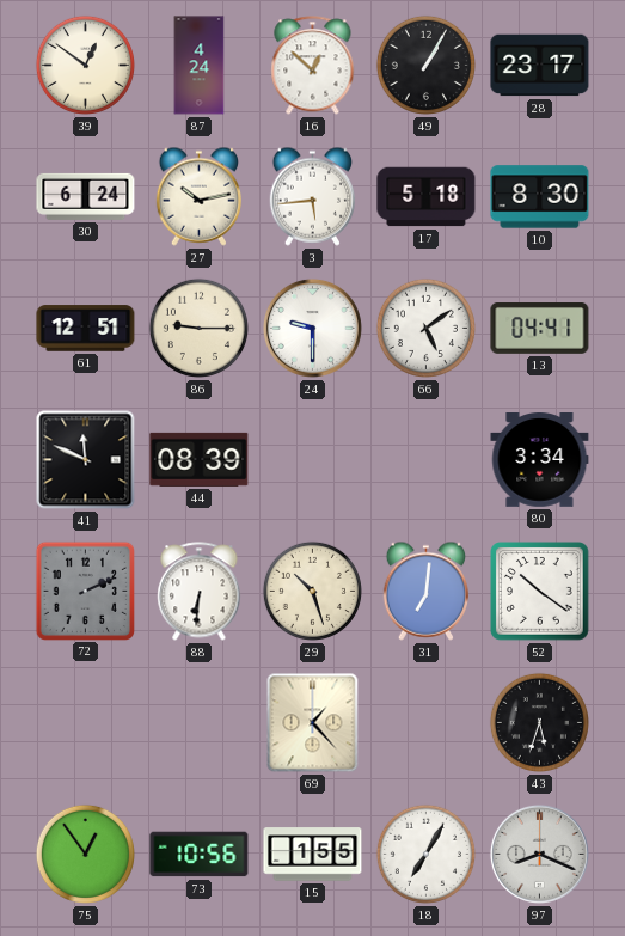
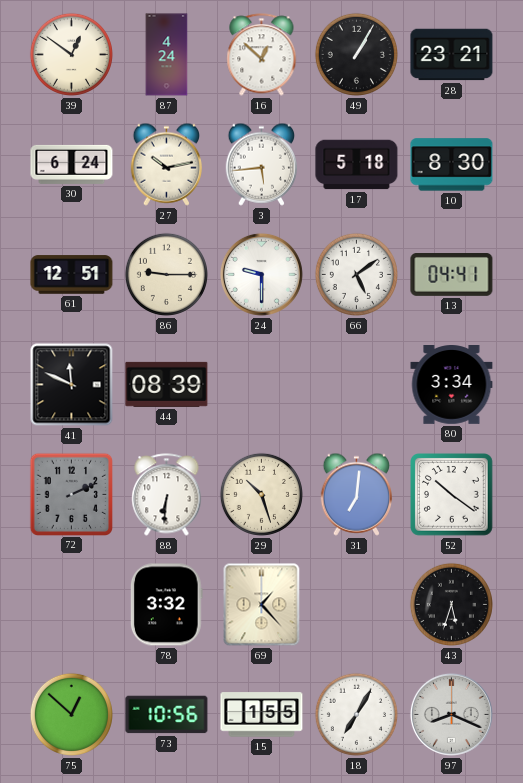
28: 23:17 -> 23:21
78: none -> 3:32
75: 12:54 -> 12:52
